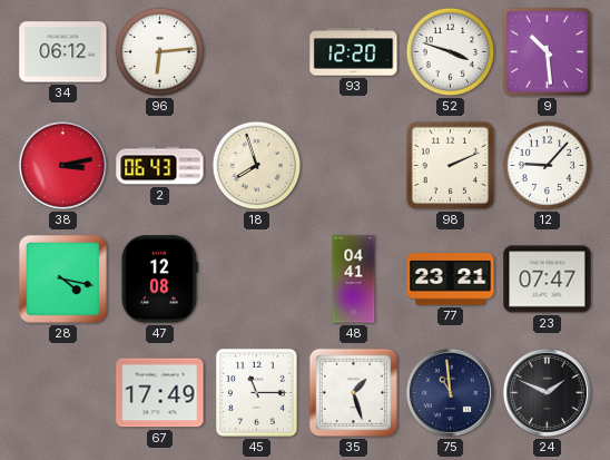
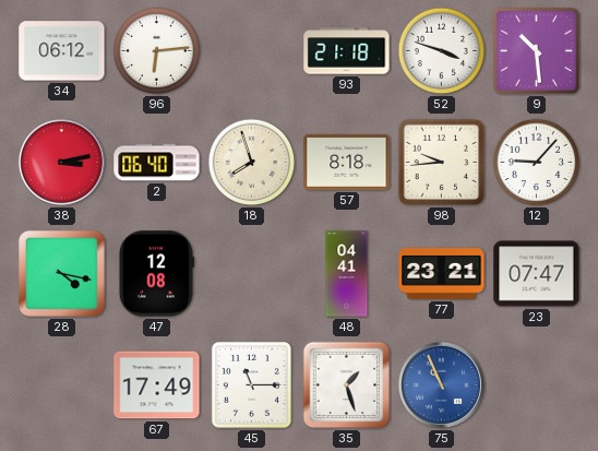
93: 12:20 -> 21:18
2: 06:43 -> 06:40
57: none -> 8:18
98: 2:11 -> 9:44
75: 10:59 -> 10:56
75 dial: navy -> blue
24: 1:49 -> none
